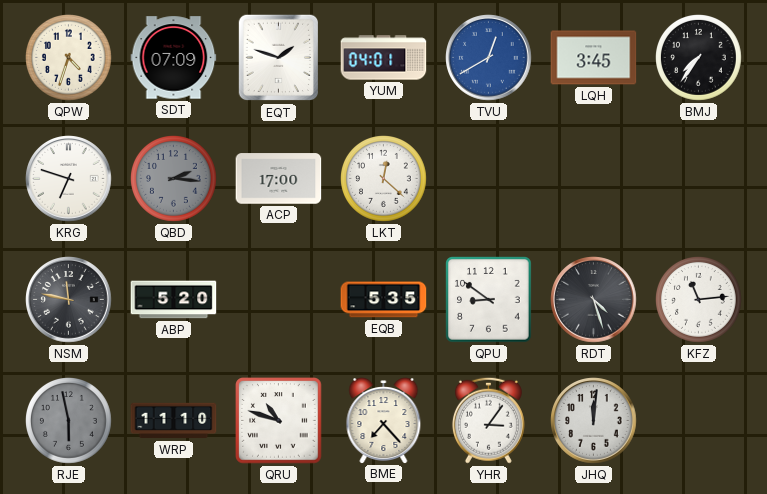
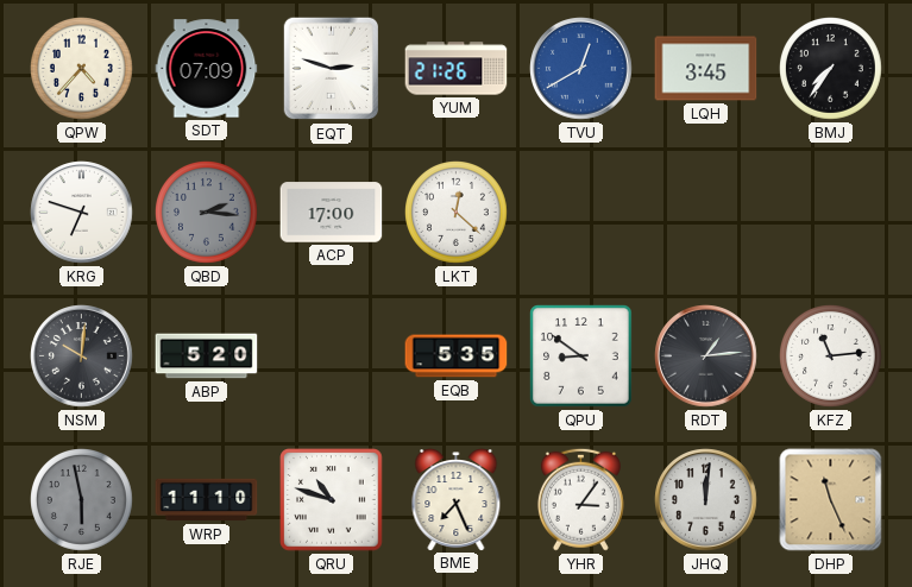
QPW: 4:33 -> 4:37
EQT: 1:48 -> 2:48
YUM: 04:01 -> 21:26
NSM: 11:47 -> 10:01
RDT: 4:27 -> 1:14
BME: 7:23 -> 7:26
DHP: none -> 11:26
